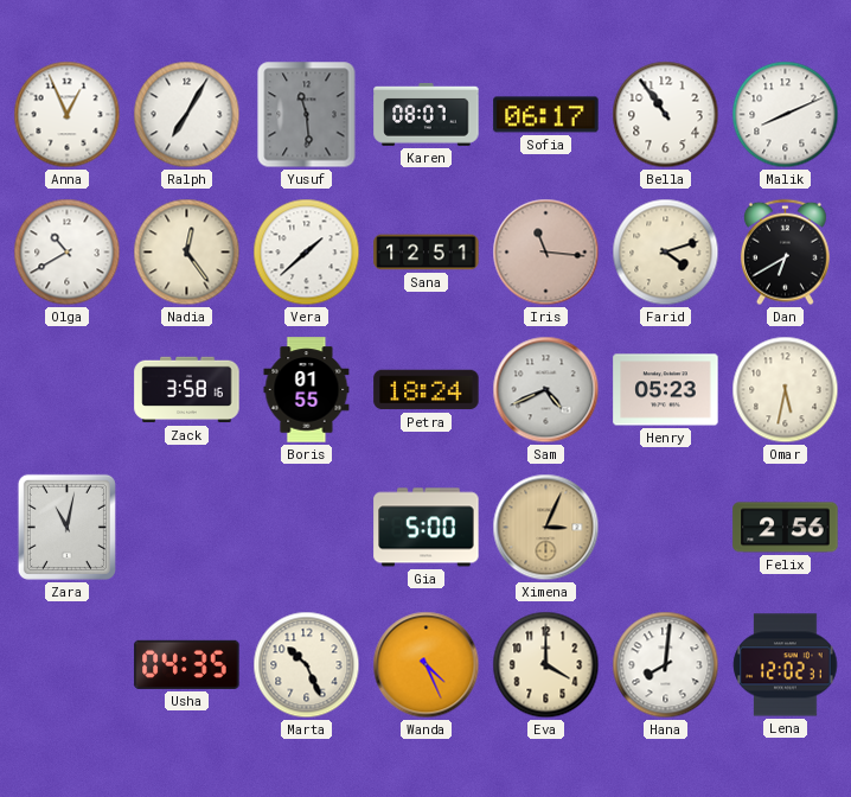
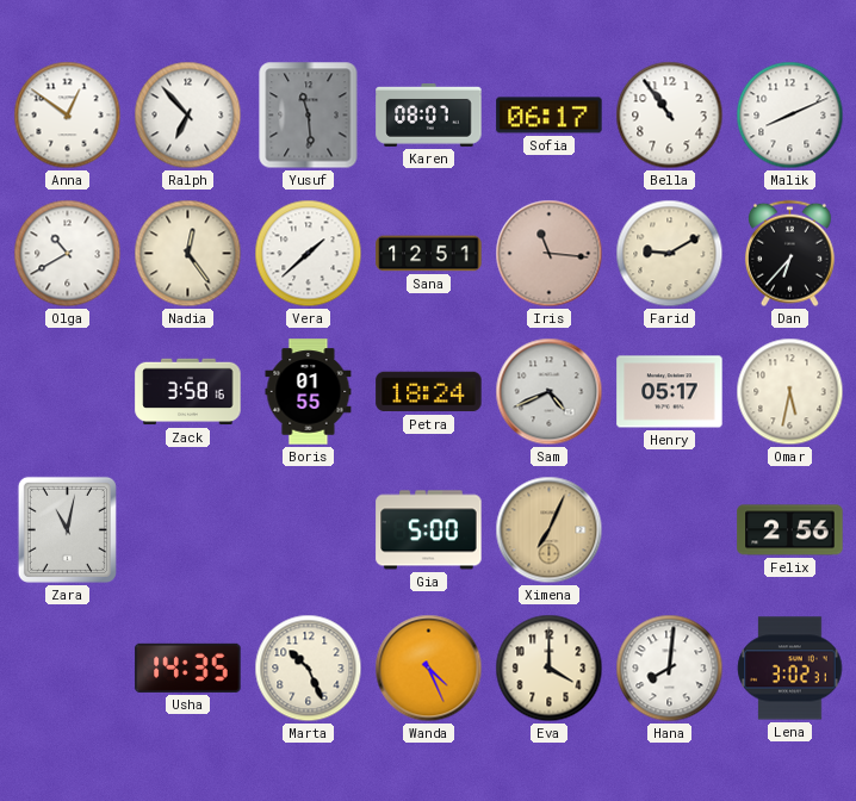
Anna: 12:56 -> 12:51
Ralph: 7:05 -> 6:53
Farid: 4:12 -> 9:10
Dan: 6:40 -> 6:37
Henry: 05:23 -> 05:17
Ximena: 3:04 -> 7:04
Usha: 04:35 -> 14:35
Lena: 12:02 -> 3:02
